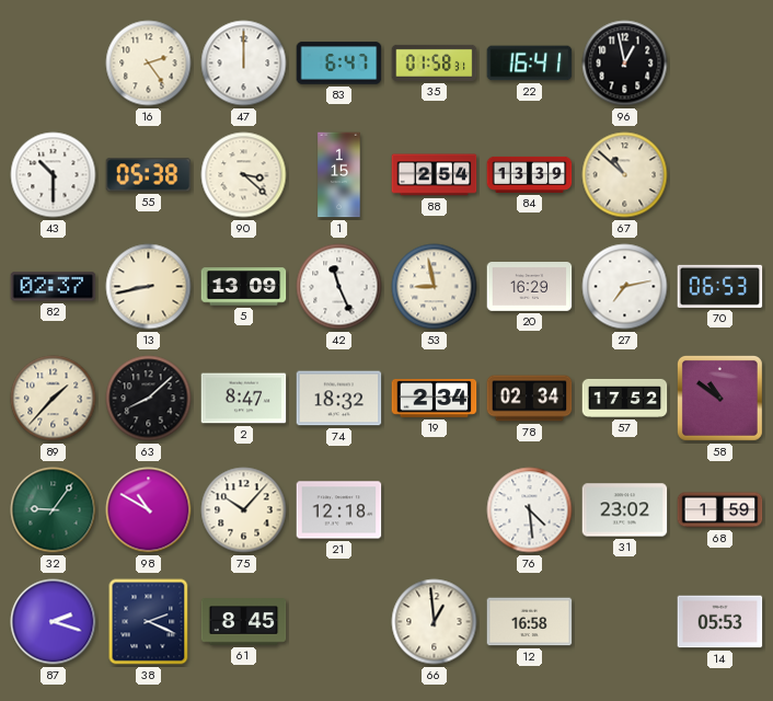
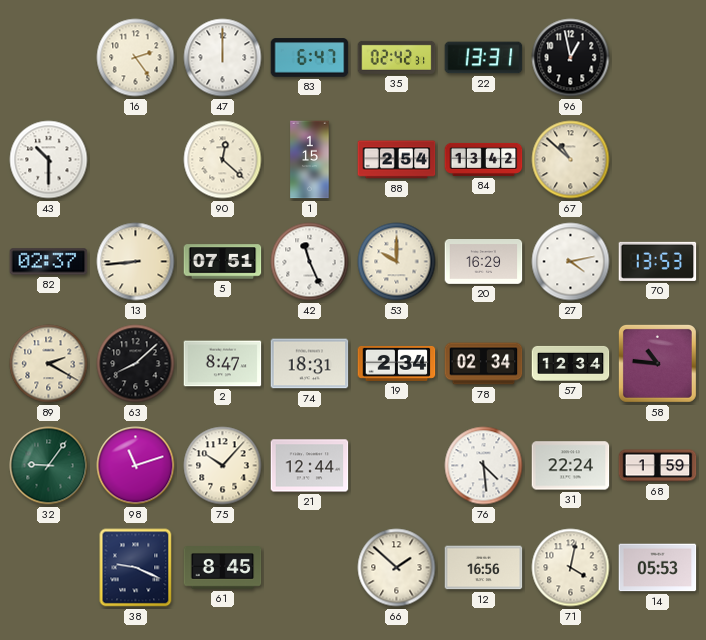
35: 01:58 -> 02:42
22: 16:41 -> 13:31
55: 05:38 -> none
90: 3:22 -> 12:22
84: 13:39 -> 13:42
13: 8:43 -> 8:44
5: 13:09 -> 07:51
53: 8:58 -> 10:00
27: 7:13 -> 4:13
70: 06:53 -> 13:53
89: 1:37 -> 2:20
74: 18:32 -> 18:31
57: 17:52 -> 12:34
58: 10:51 -> 10:46
98: 10:50 -> 11:12
21: 12:18 -> 12:44
31: 23:02 -> 22:24
87: 2:18 -> none
38: 2:19 -> 9:19
66: 12:59 -> 1:52
12: 16:58 -> 16:56
71: none -> 4:02
